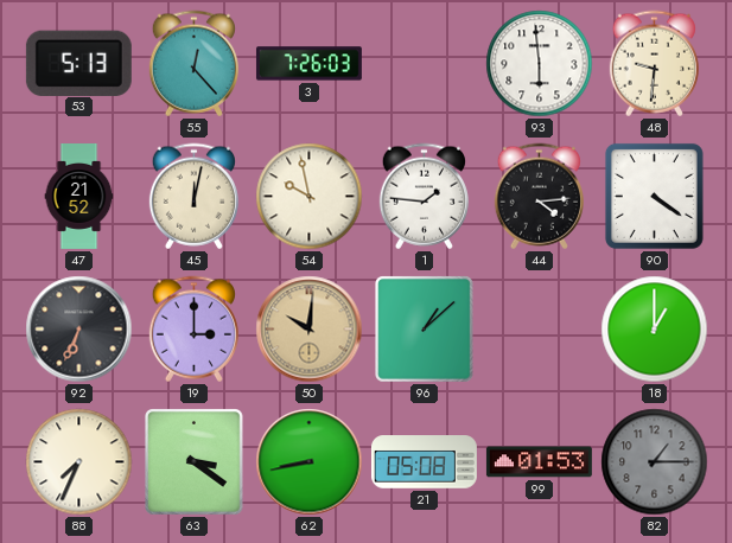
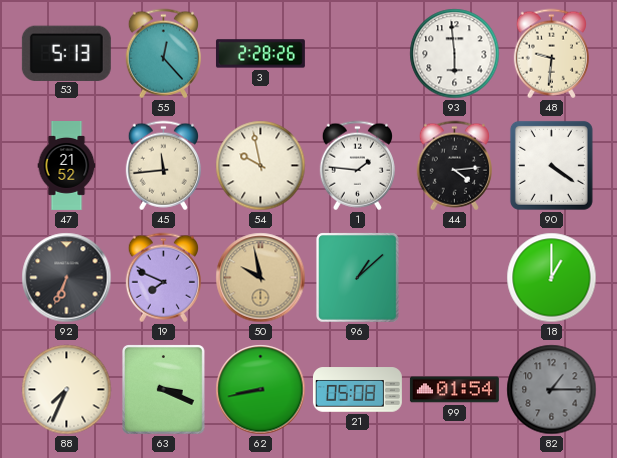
3: 7:26 -> 2:28
45: 12:02 -> 11:44
19: 3:00 -> 7:49
50: 10:01 -> 9:58
63: 3:21 -> 3:19
99: 01:53 -> 01:54
